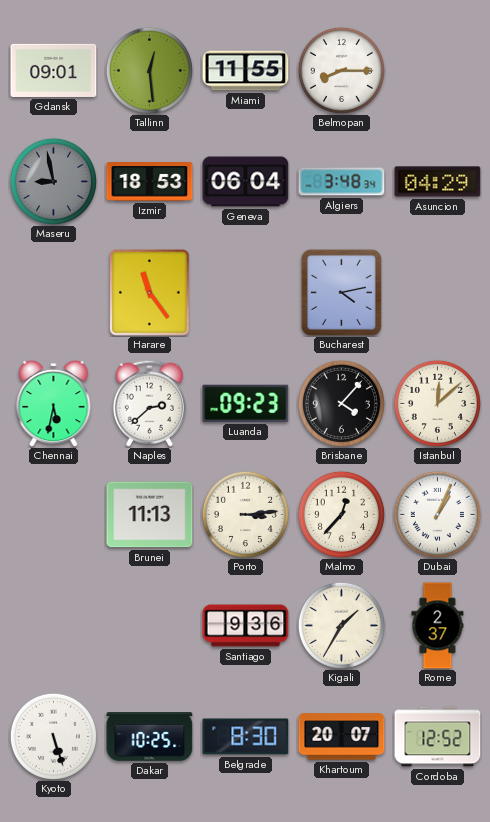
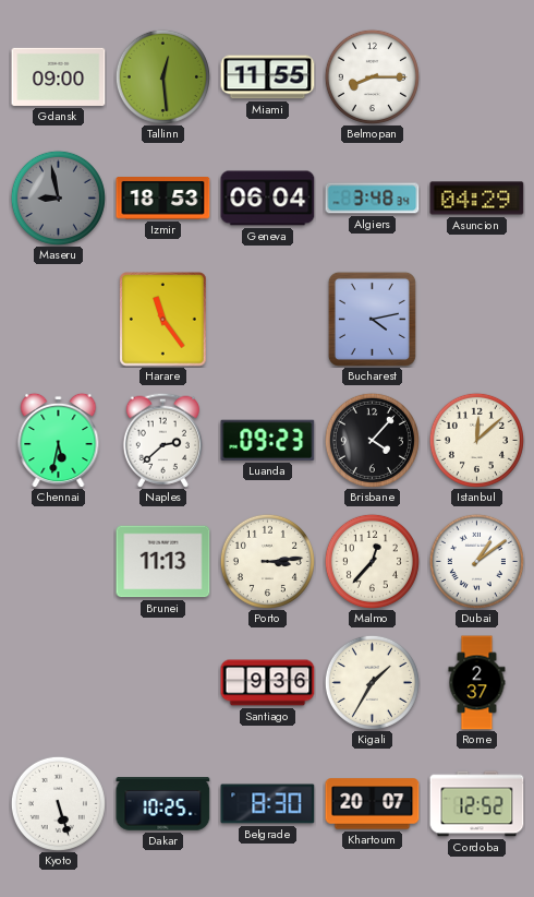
Gdansk: 09:01 -> 09:00
Dubai: 1:04 -> 1:09
